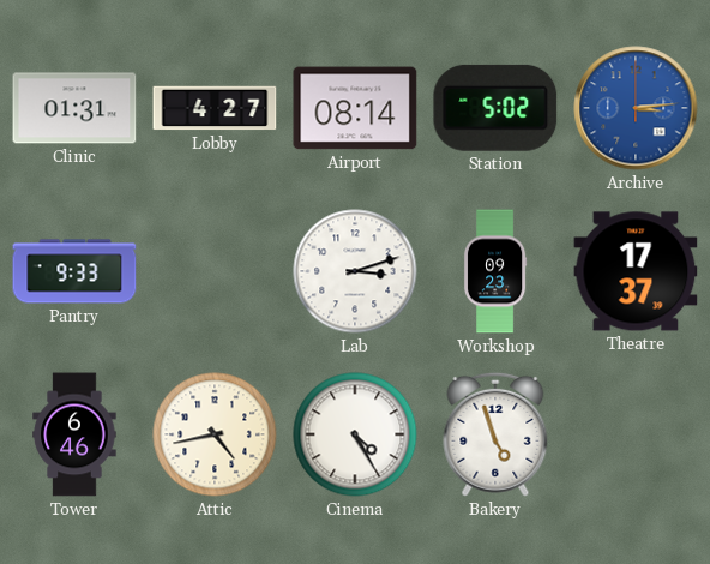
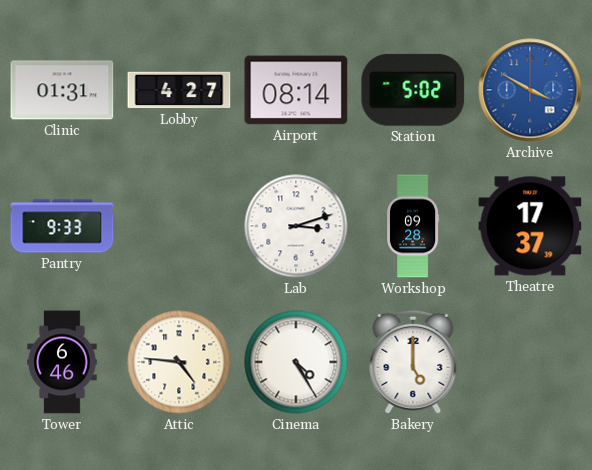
Archive: 3:14 -> 3:50
Workshop: 09:23 -> 09:28
Attic: 4:43 -> 4:46
Bakery: 4:57 -> 5:00
